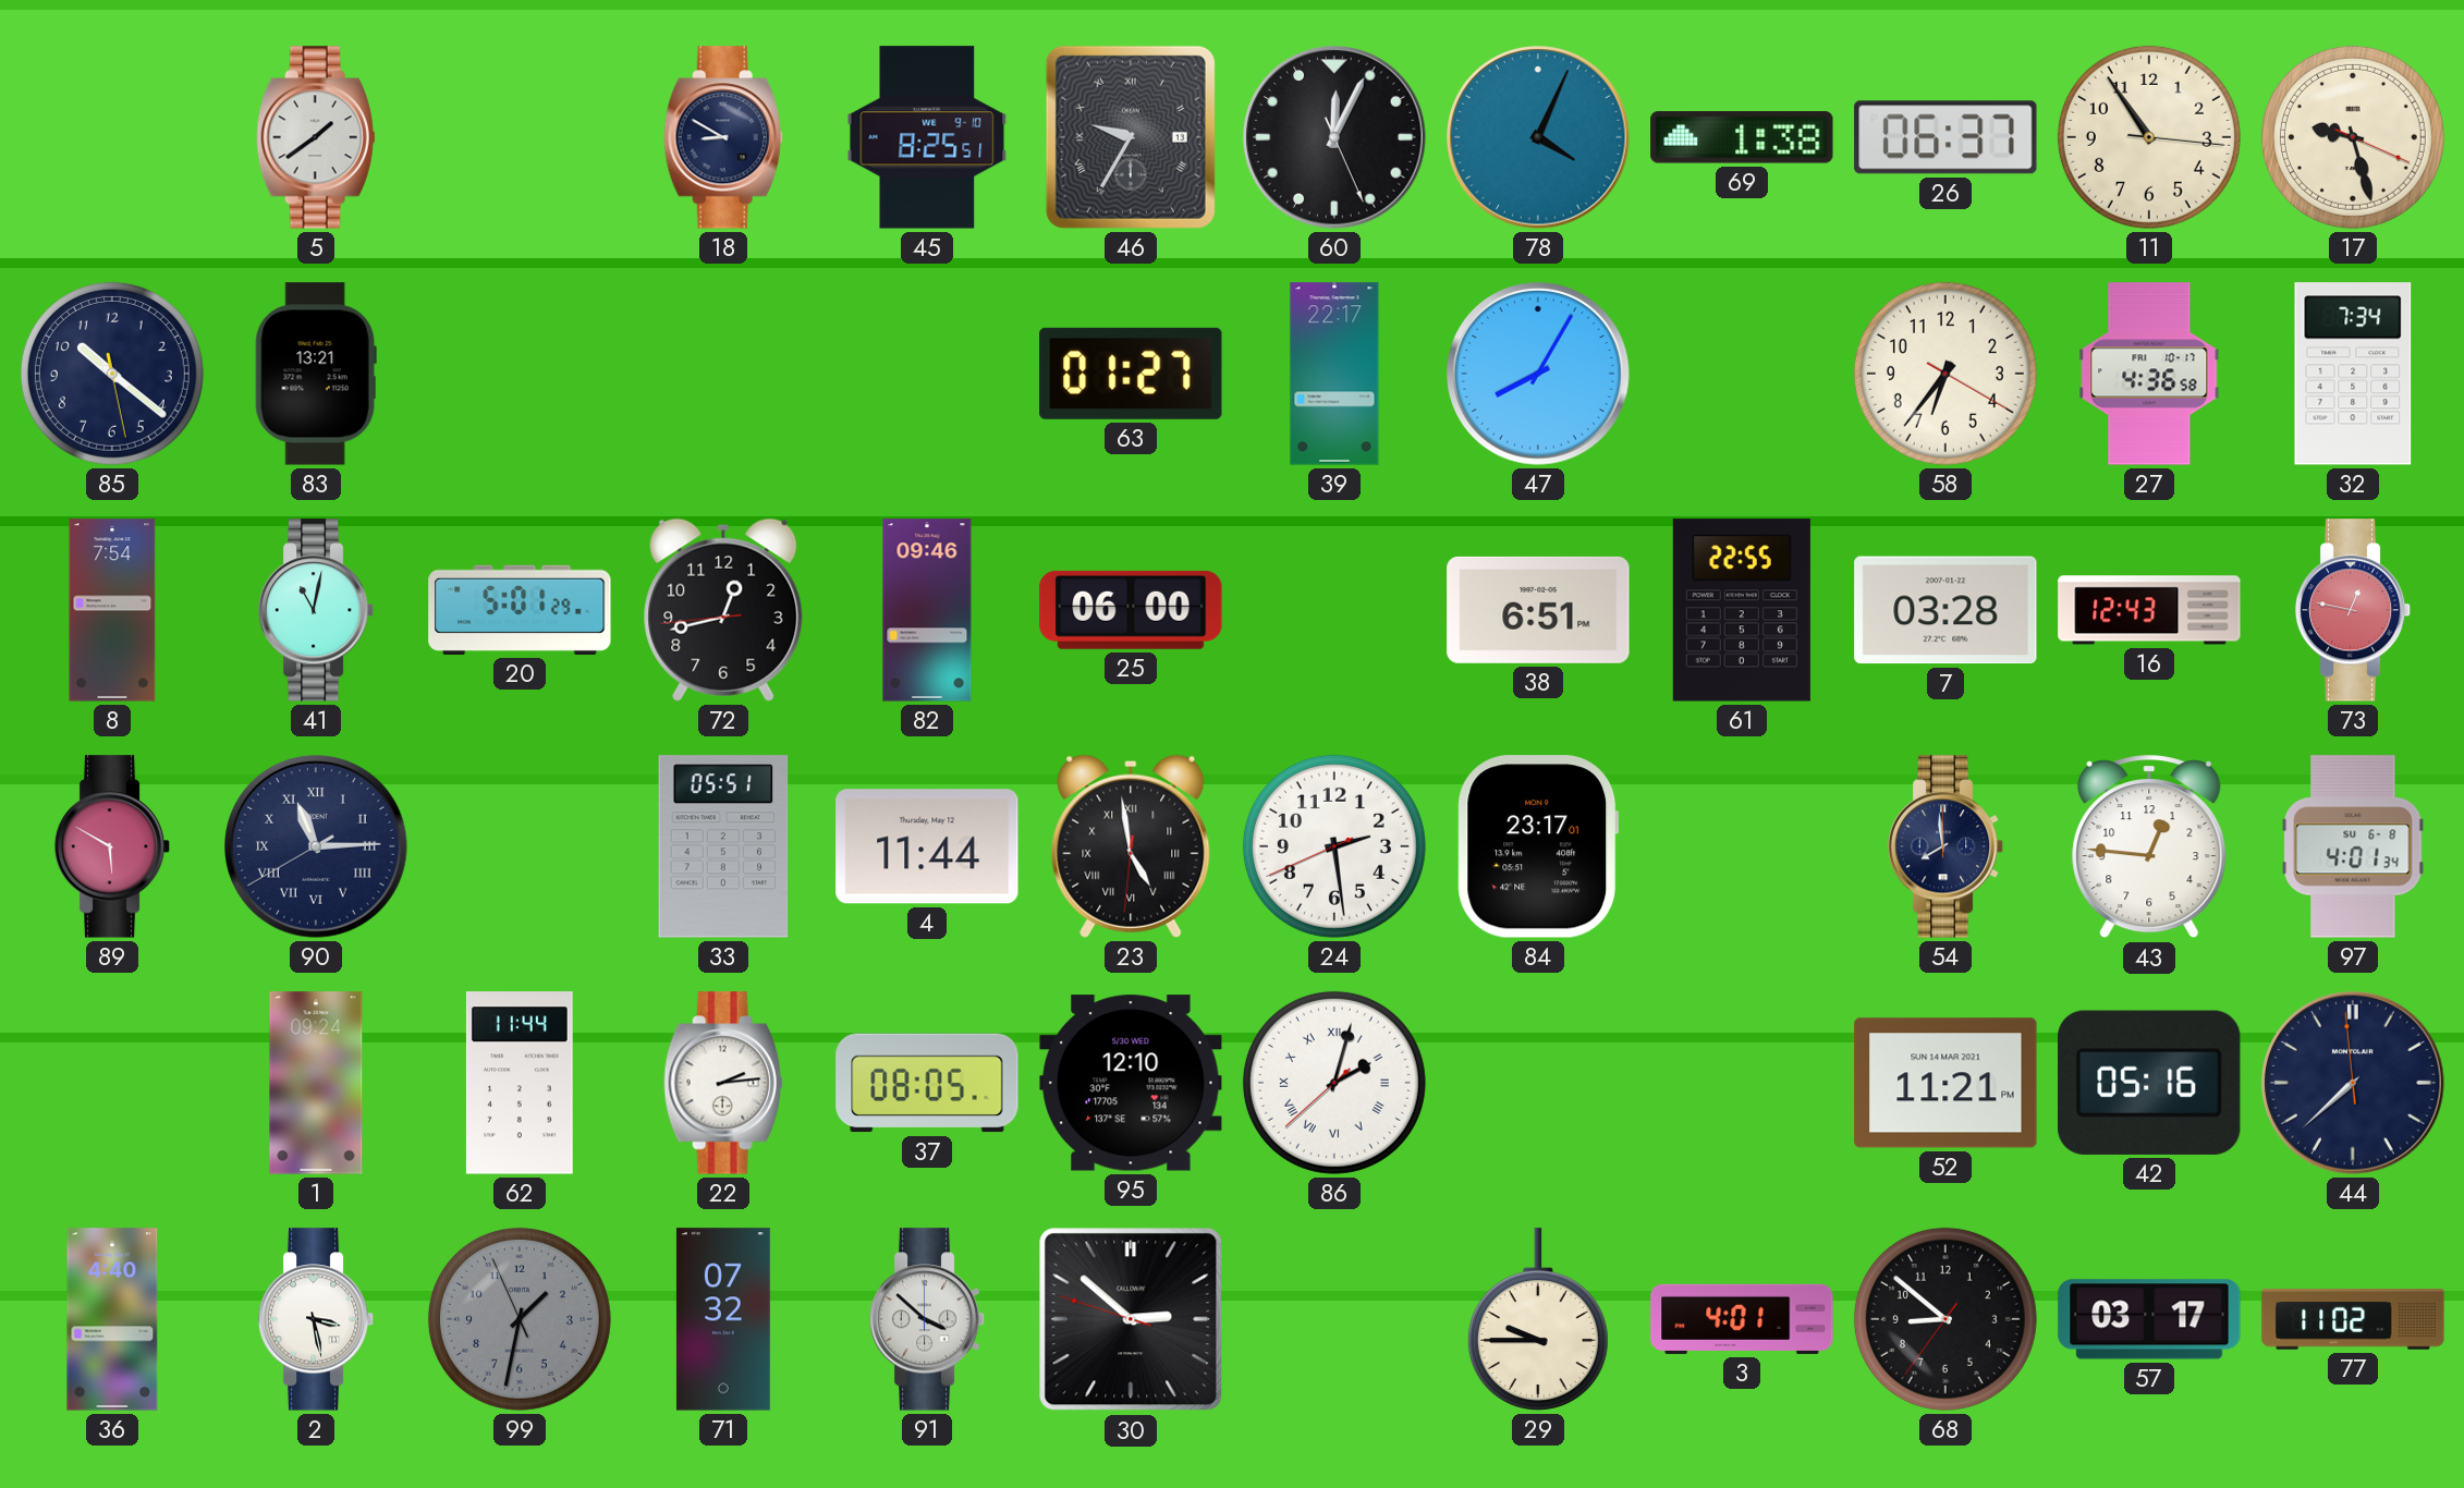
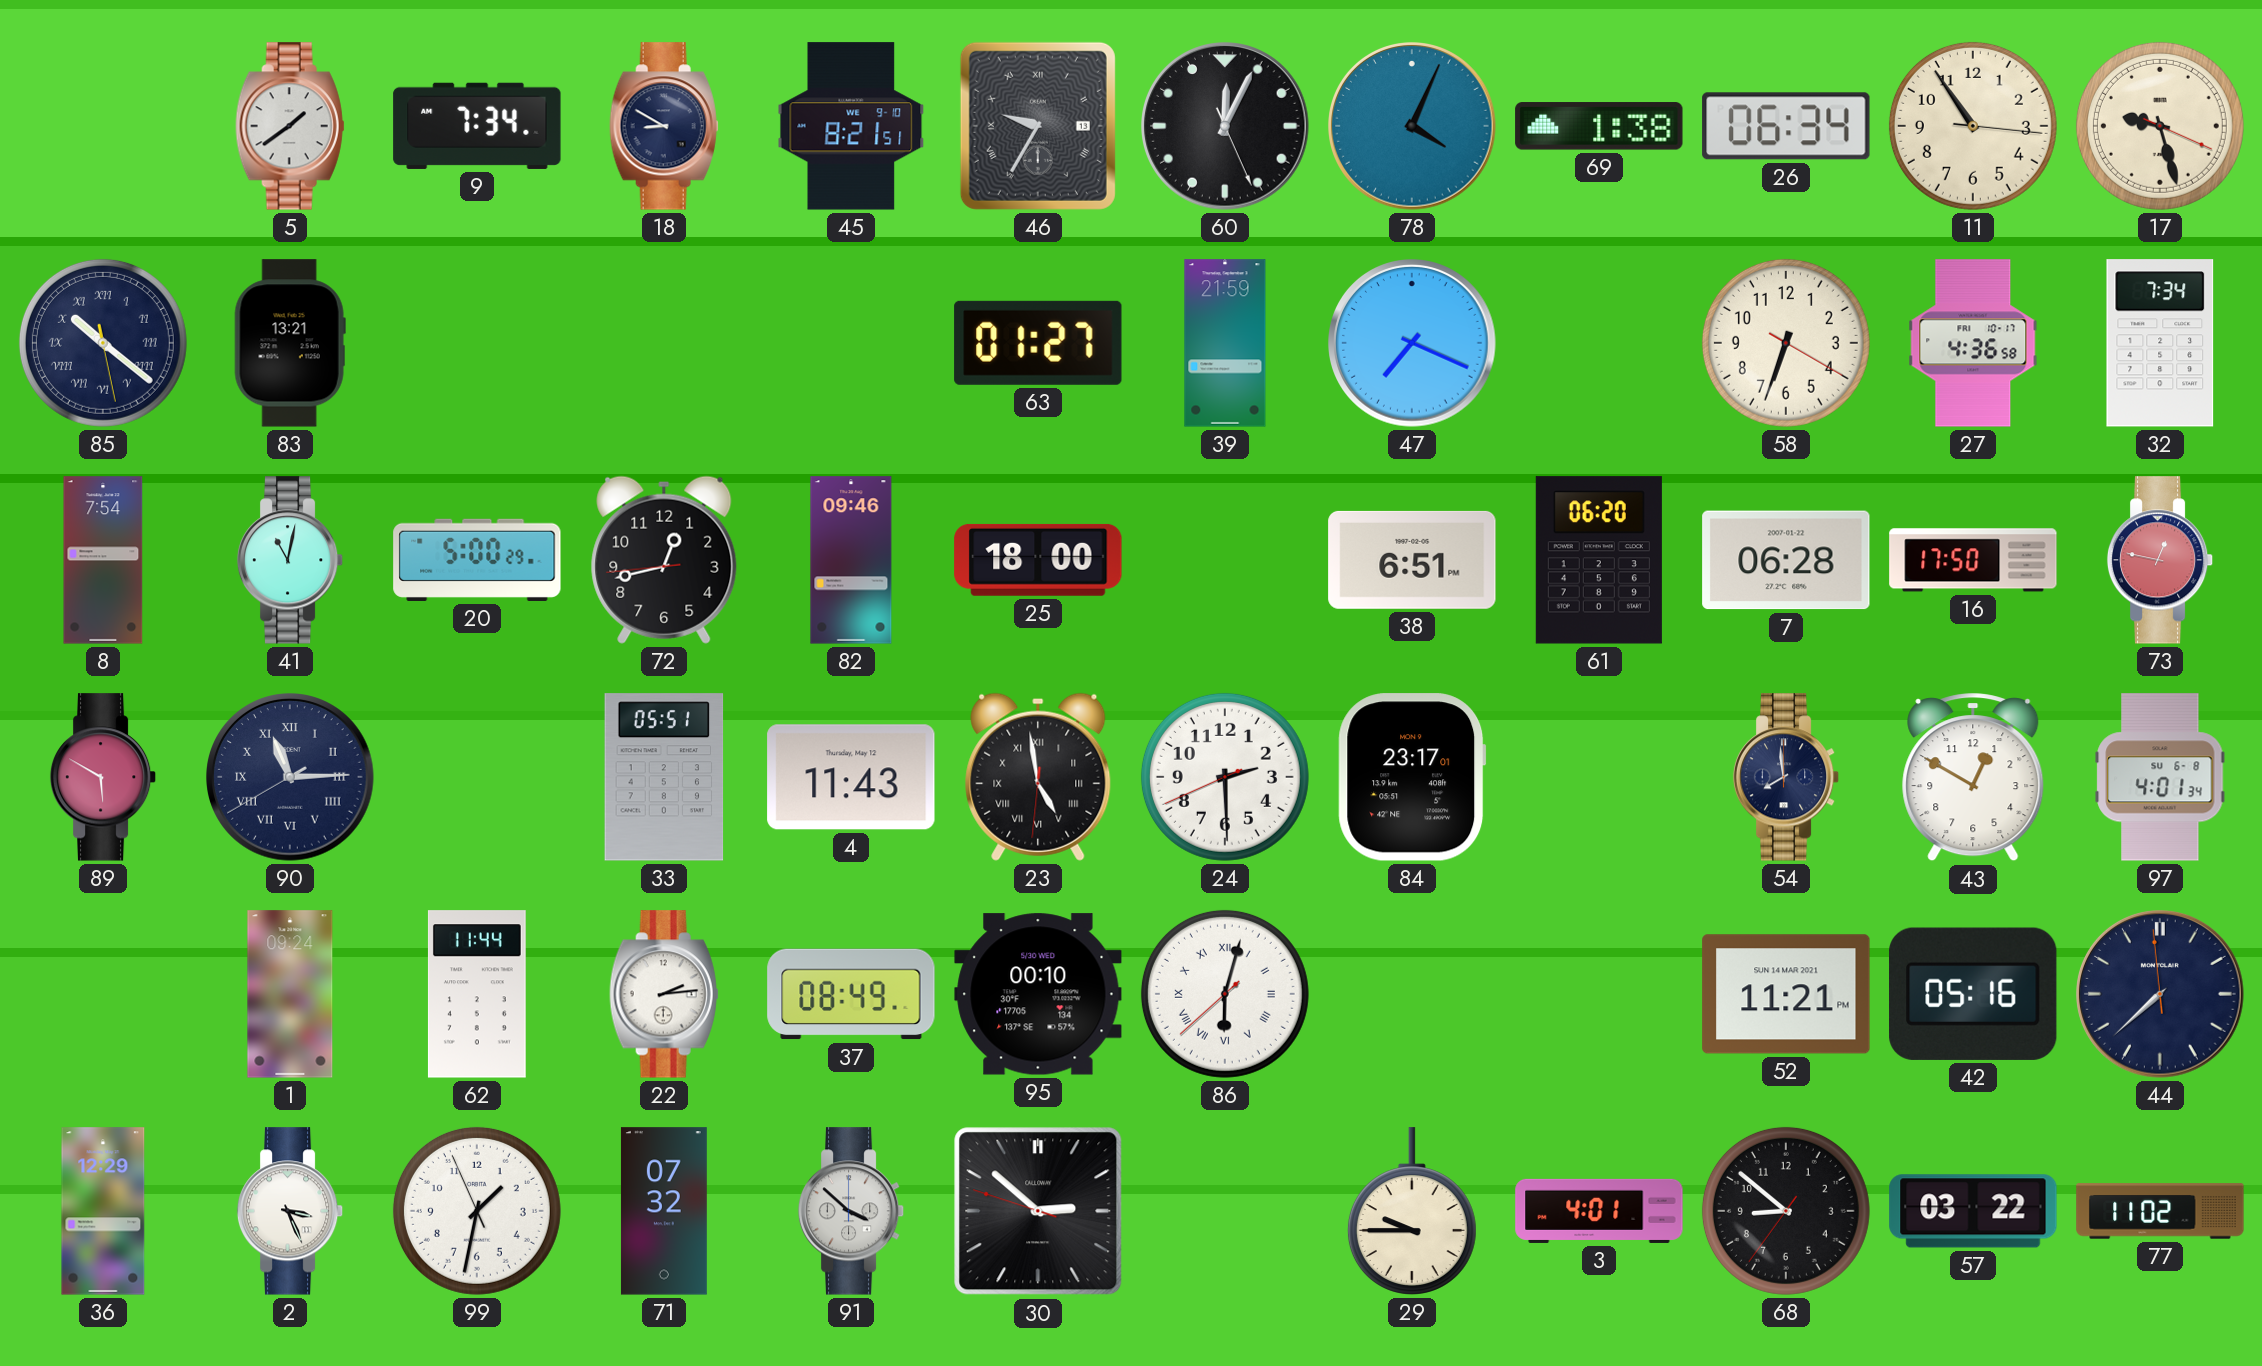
9: none -> 7:34
45: 8:25 -> 8:21
26: 06:37 -> 06:34
85 numerals: Arabic -> Roman
39: 22:17 -> 21:59
47: 8:05 -> 7:19
58: 6:36 -> 6:33
20: 5:01 -> 5:00
25: 06:00 -> 18:00
61: 22:55 -> 06:20
7: 03:28 -> 06:28
16: 12:43 -> 17:50
4: 11:44 -> 11:43
24: 2:28 -> 2:29
43: 12:46 -> 12:50
37: 08:05 -> 08:49
95: 12:10 -> 00:10
86: 2:02 -> 6:02
36: 4:40 -> 12:29
2: 3:28 -> 3:26
99 dial: grey -> white
57: 03:17 -> 03:22
